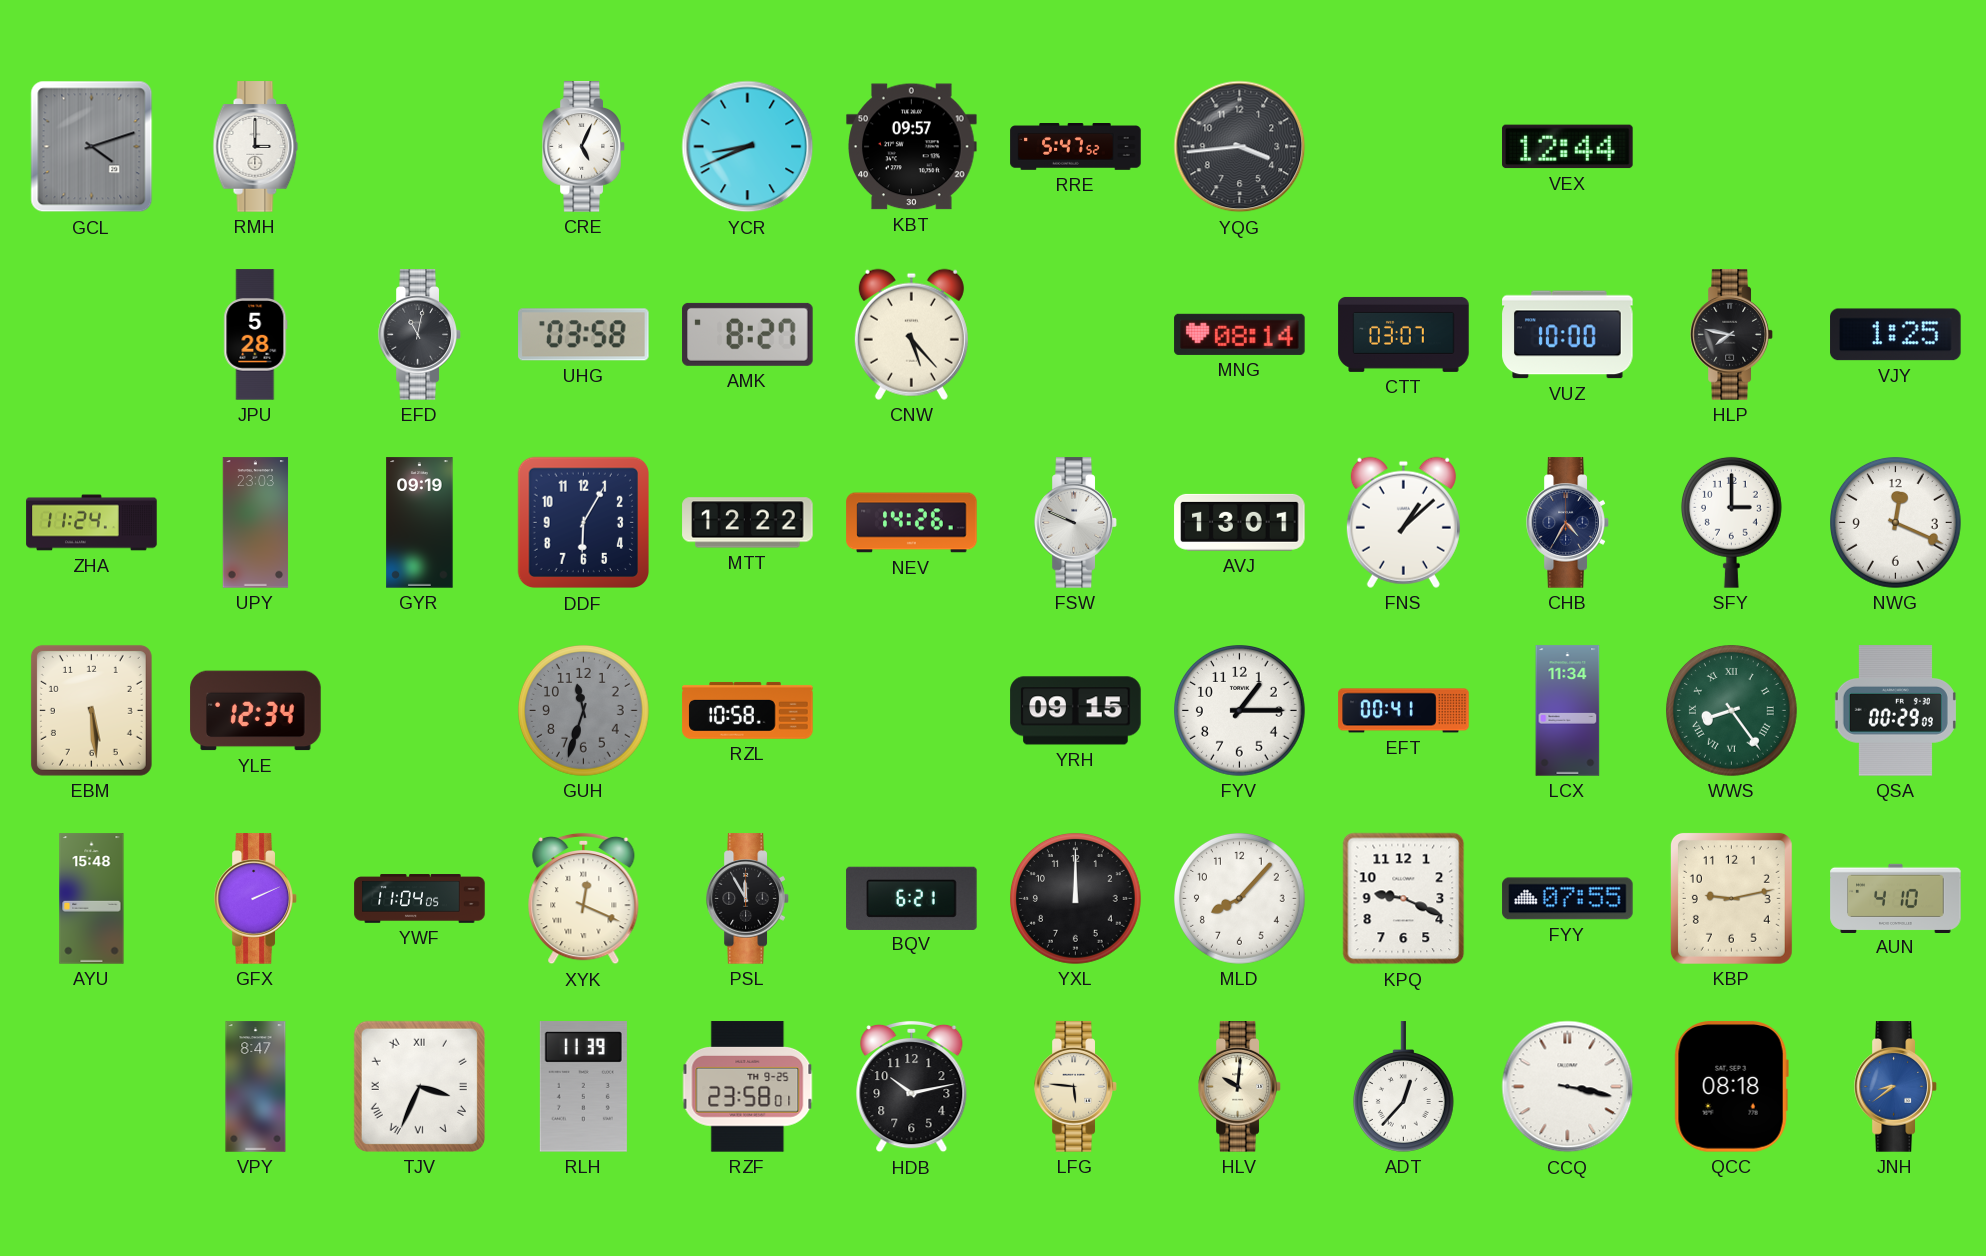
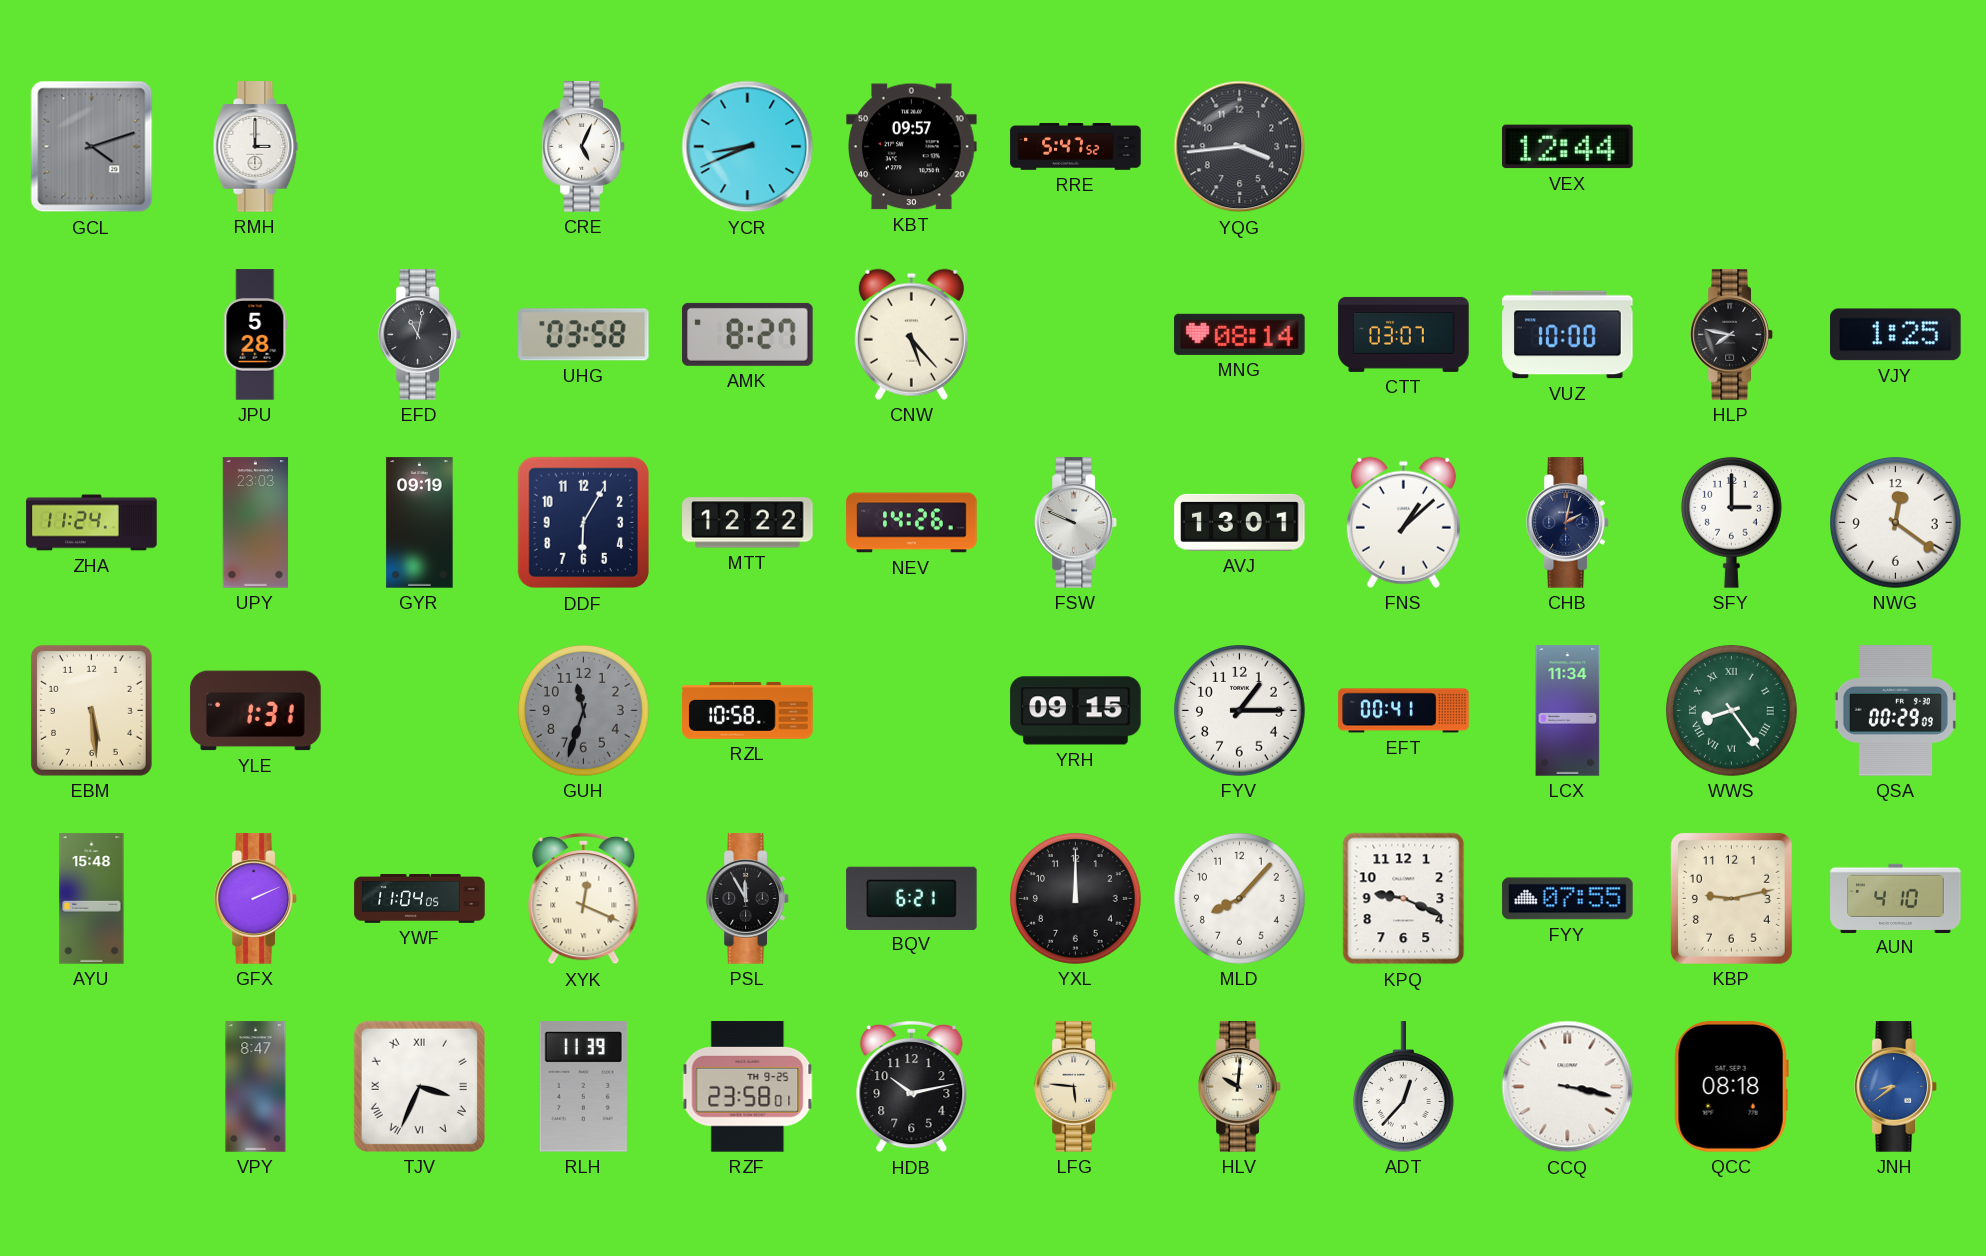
CHB: 4:35 -> 2:02
NWG: 12:19 -> 12:21
YLE: 12:34 -> 1:31
